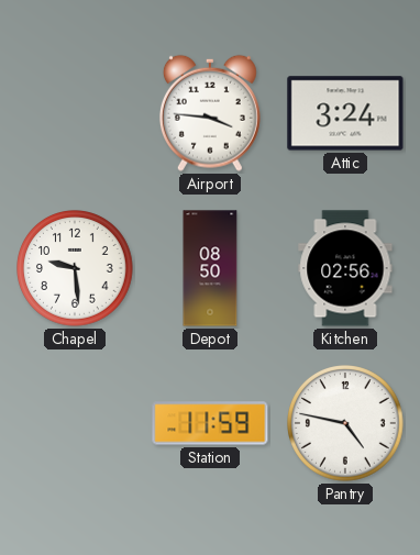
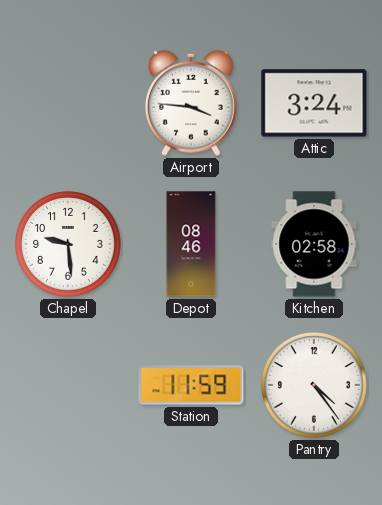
Depot: 08:50 -> 08:46
Kitchen: 02:56 -> 02:58
Pantry: 4:47 -> 4:24
